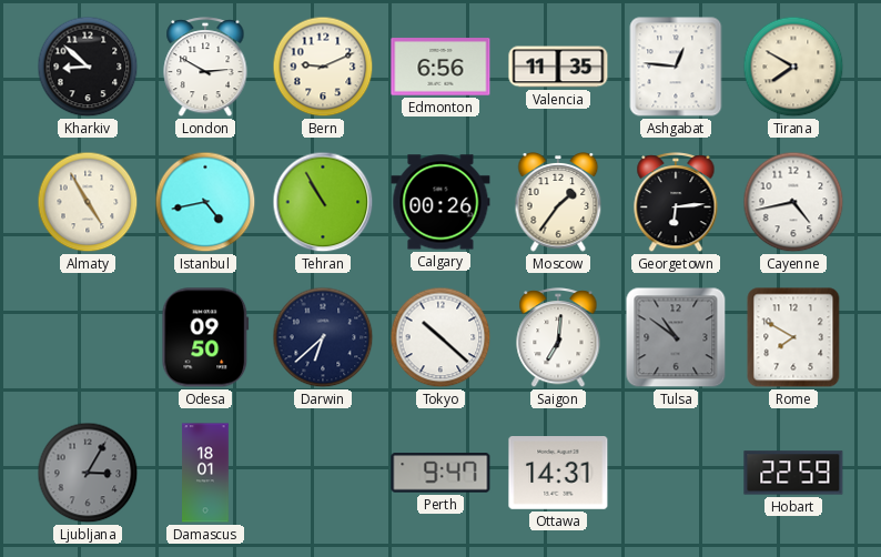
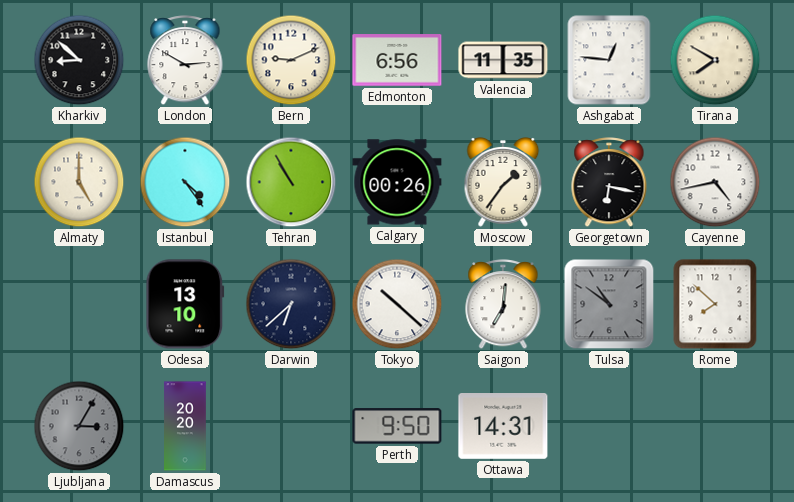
Almaty: 4:55 -> 5:00
Istanbul: 4:43 -> 4:24
Georgetown: 6:14 -> 6:17
Odesa: 09:50 -> 13:10
Rome: 7:50 -> 7:52
Damascus: 18:01 -> 20:20
Perth: 9:47 -> 9:50
Hobart: 22:59 -> none
